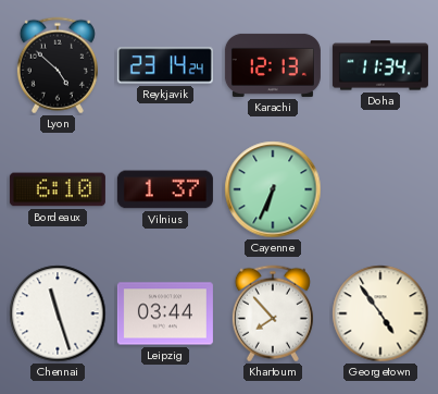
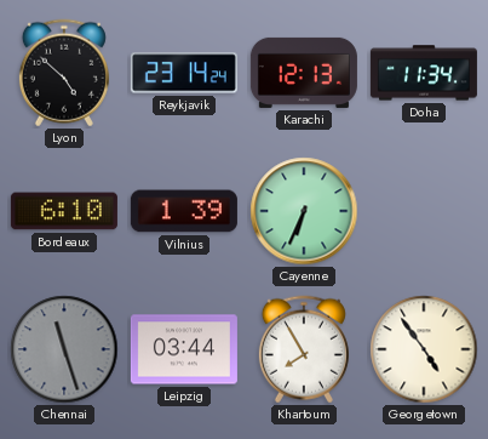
Vilnius: 1:37 -> 1:39
Chennai dial: white -> grey
Khartoum: 7:53 -> 7:55
